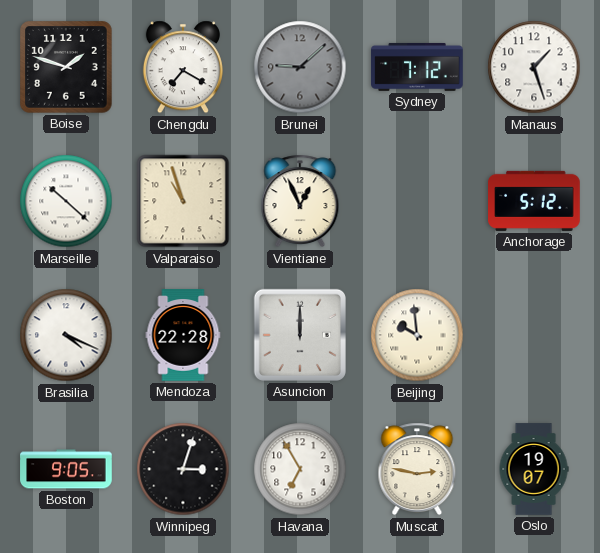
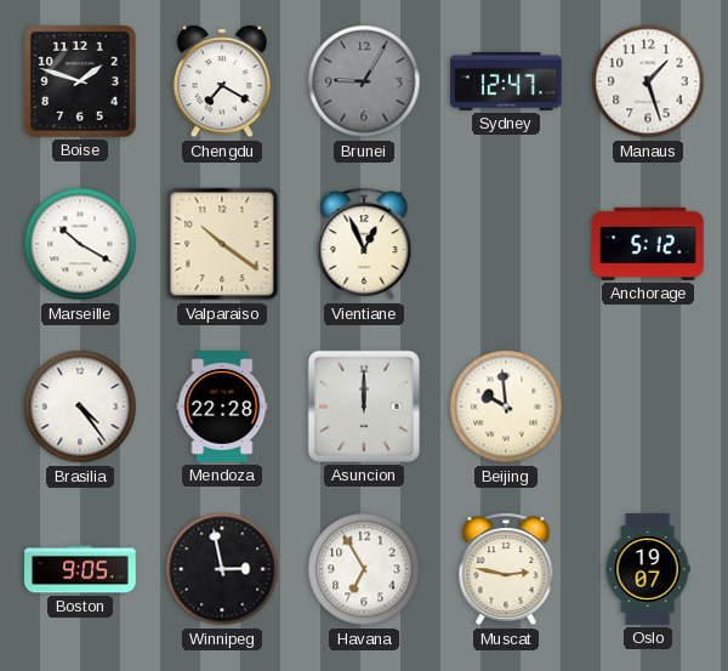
Brunei: 9:08 -> 9:05
Sydney: 7:12 -> 12:47
Marseille: 10:22 -> 10:20
Valparaiso: 10:57 -> 10:21
Brasilia: 4:19 -> 4:24
Winnipeg: 3:03 -> 2:58
